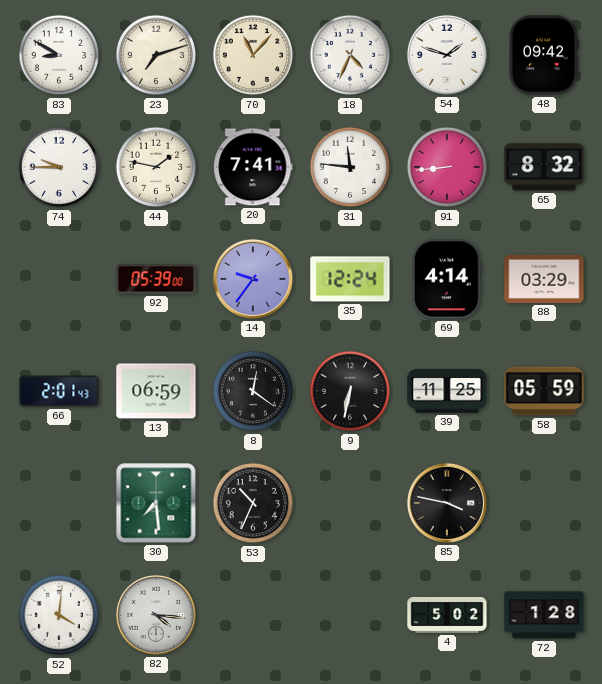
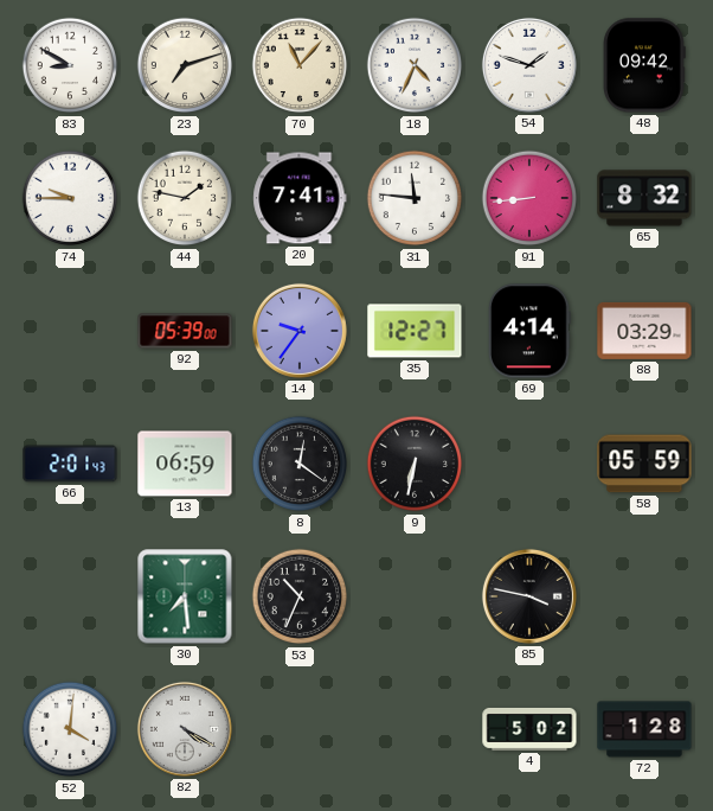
35: 12:24 -> 12:27
39: 11:25 -> none
82: 4:16 -> 4:20
